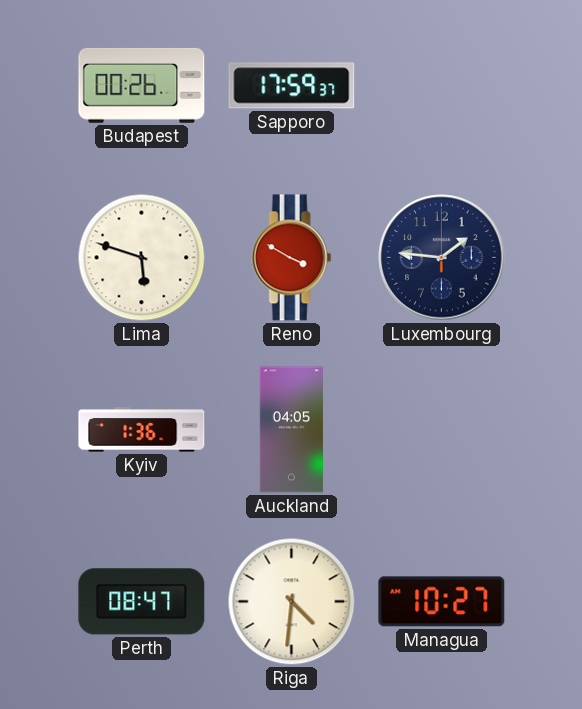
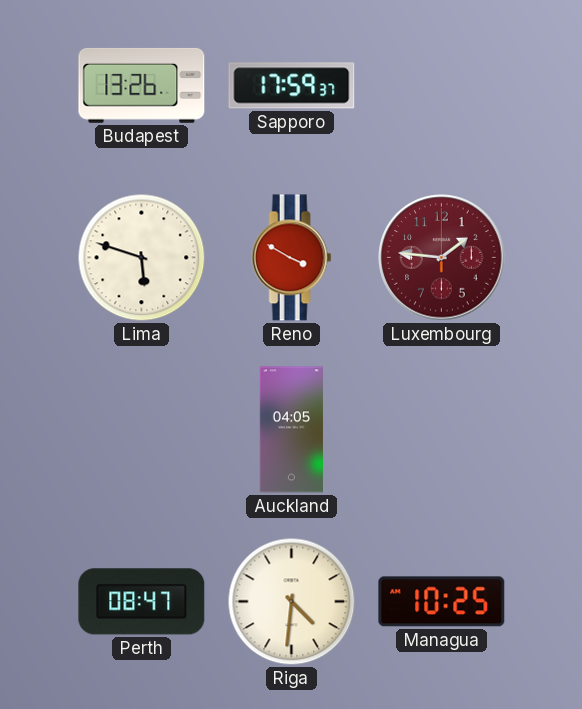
Budapest: 00:26 -> 13:26
Luxembourg dial: navy -> burgundy
Kyiv: 1:36 -> none
Managua: 10:27 -> 10:25
